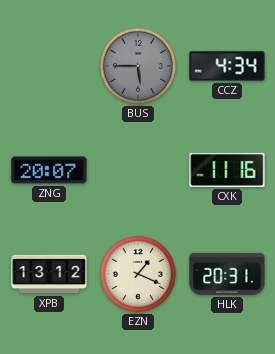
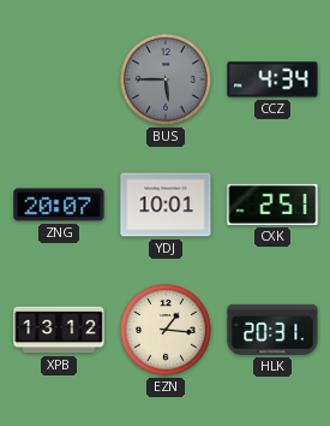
YDJ: none -> 10:01
CXK: 11:16 -> 2:51
EZN: 1:19 -> 1:16
